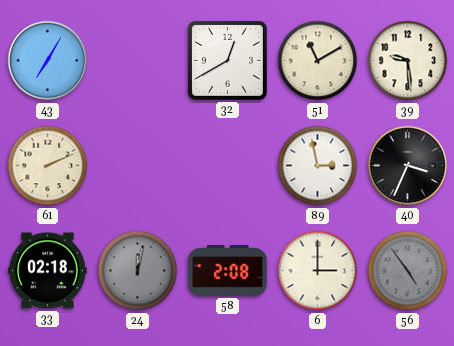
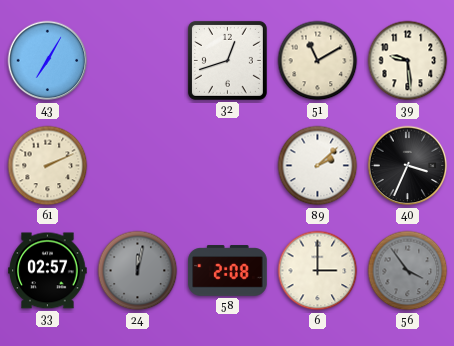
32: 12:40 -> 12:42
89: 2:58 -> 2:08
33: 02:18 -> 02:57
56: 4:54 -> 3:54
